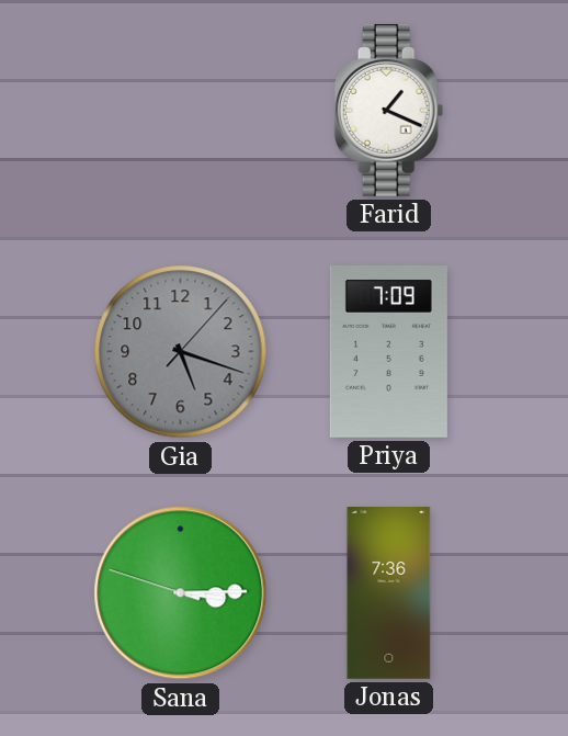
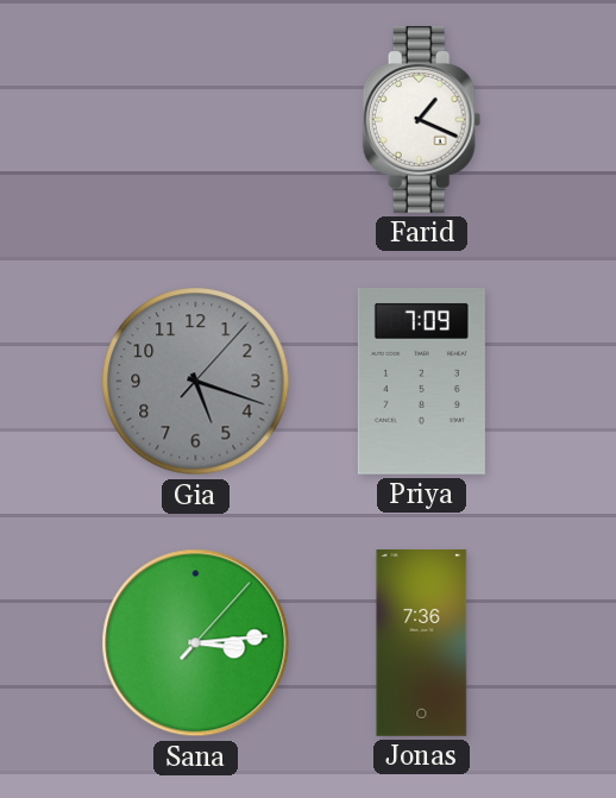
Sana: 3:14:48 -> 3:14:07
